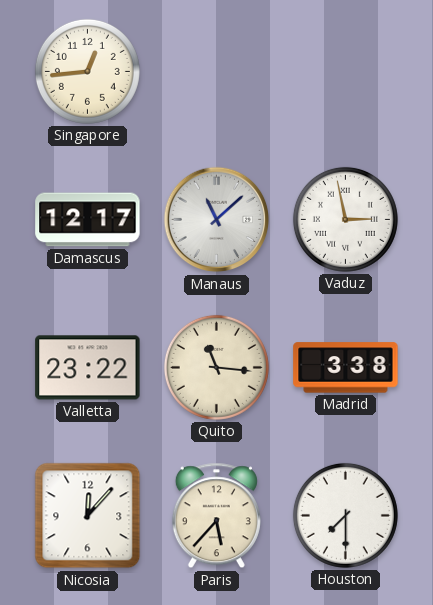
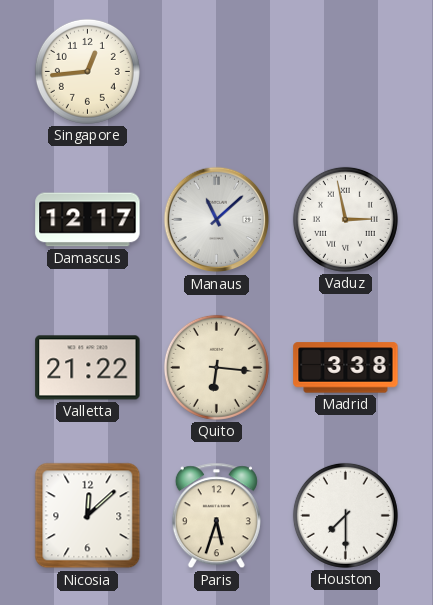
Valletta: 23:22 -> 21:22
Quito: 11:16 -> 6:16
Nicosia: 12:07 -> 12:08
Paris: 5:37 -> 5:33
